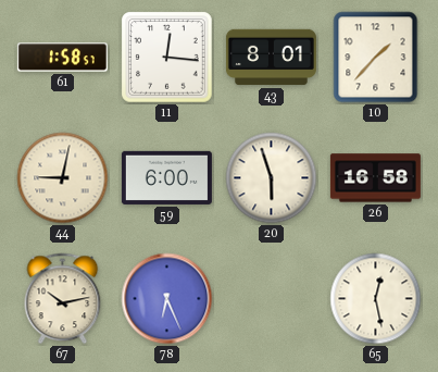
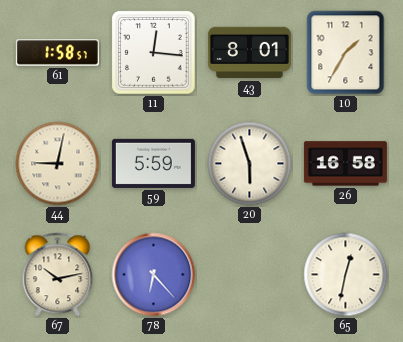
10: 1:37 -> 1:35
59: 6:00 -> 5:59
78: 6:26 -> 6:23
65: 12:28 -> 12:32
